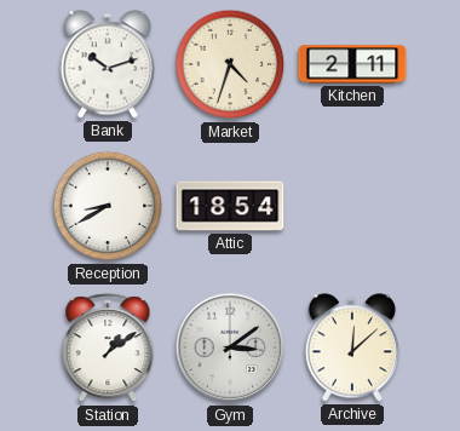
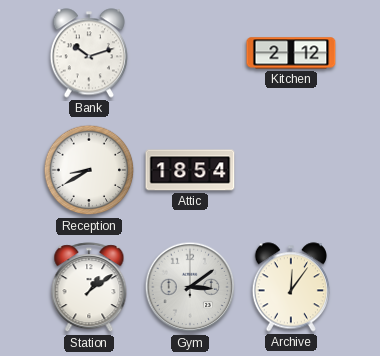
Market: 4:33 -> none
Kitchen: 2:11 -> 2:12
Archive: 12:08 -> 12:06
